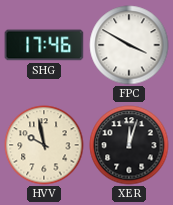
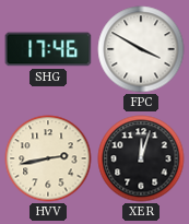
HVV: 9:58 -> 2:43
